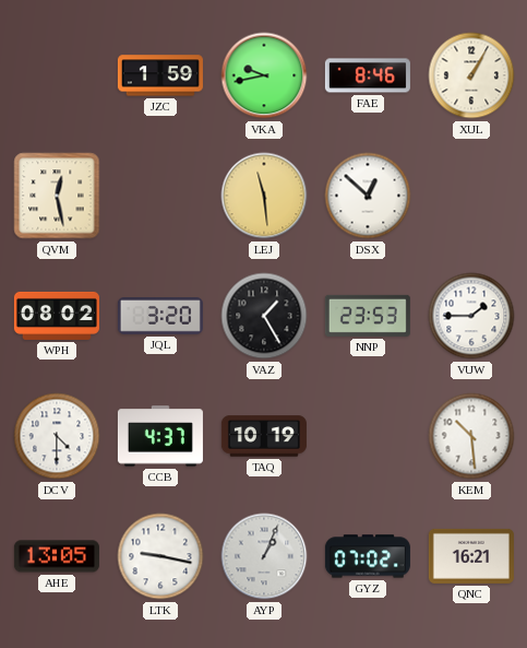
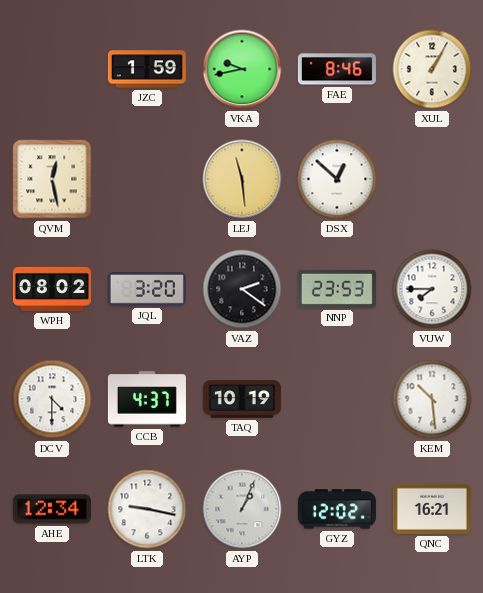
VAZ: 1:25 -> 2:21
VUW: 1:45 -> 7:45
AHE: 13:05 -> 12:34
GYZ: 07:02 -> 12:02
